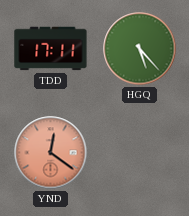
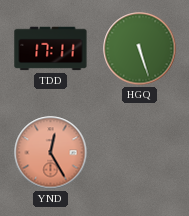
HGQ: 5:23 -> 5:27
YND: 12:21 -> 12:25
